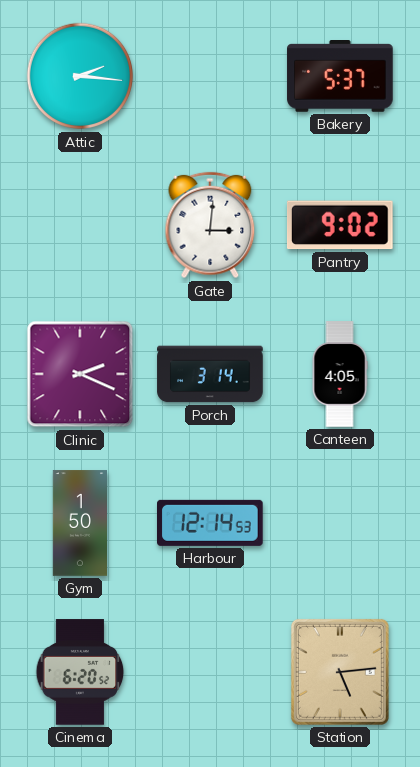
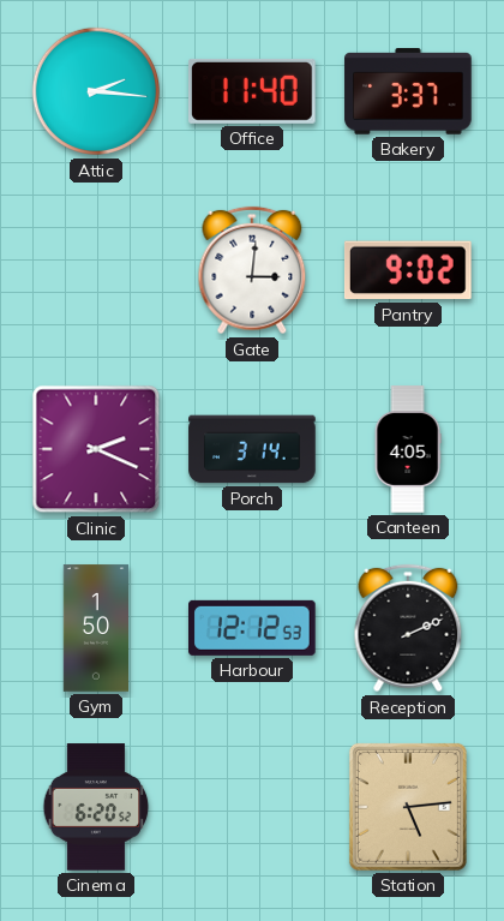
Office: none -> 11:40
Bakery: 5:37 -> 3:37
Harbour: 12:14 -> 12:12
Reception: none -> 2:11
